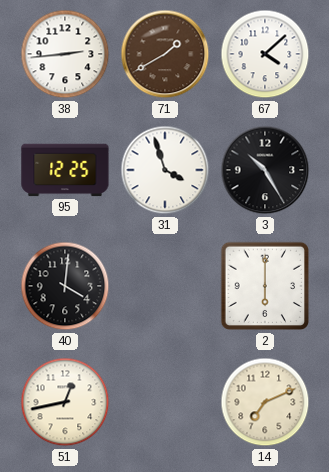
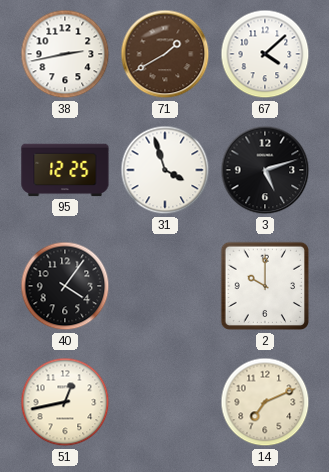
38: 2:44 -> 2:43
3: 10:25 -> 5:12
40: 4:01 -> 4:06
2: 6:00 -> 10:00
